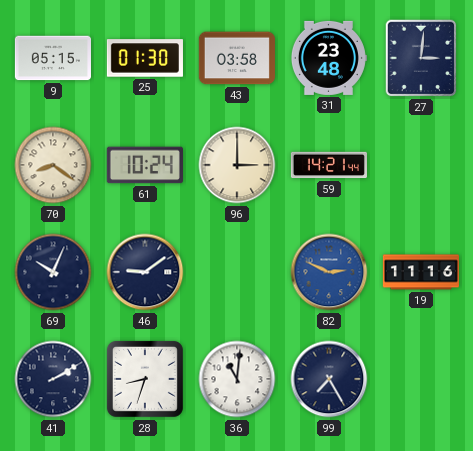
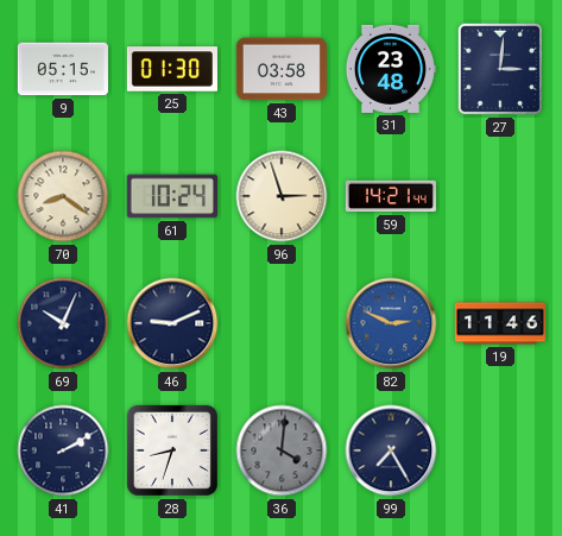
96: 3:00 -> 2:57
46: 9:09 -> 9:11
19: 11:16 -> 11:46
36: 11:01 -> 4:01
36 dial: white -> grey
